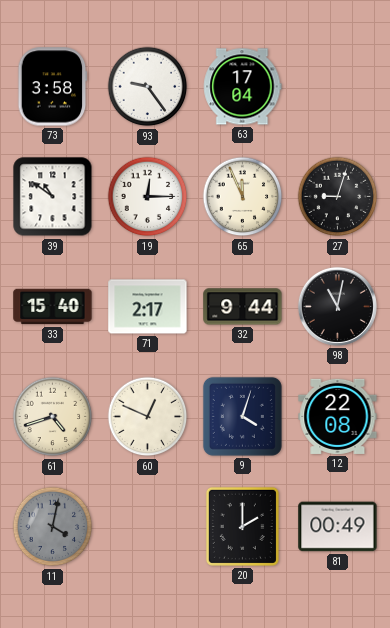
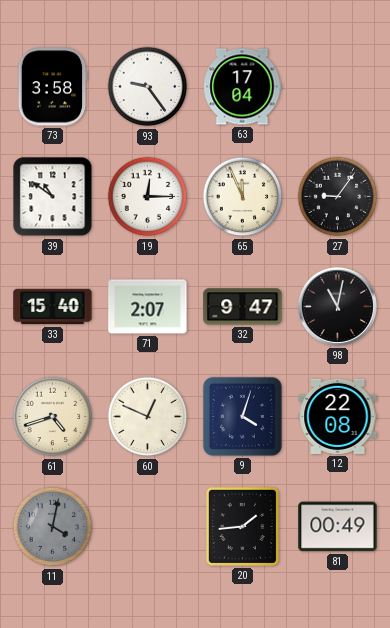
27: 9:03 -> 9:06
71: 2:17 -> 2:07
32: 9:44 -> 9:47
20: 2:00 -> 1:44
